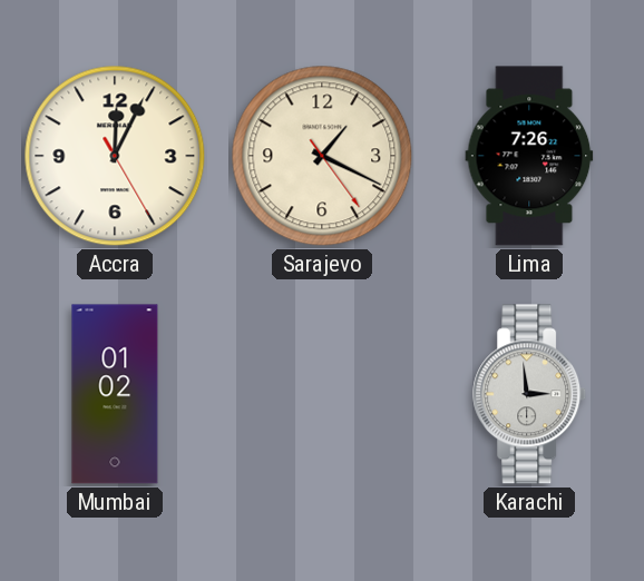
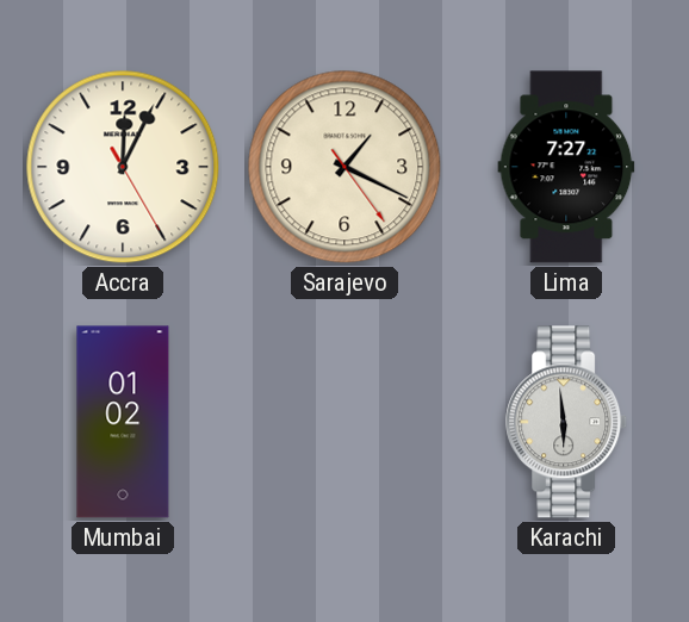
Lima: 7:26 -> 7:27
Karachi: 2:59 -> 5:59
